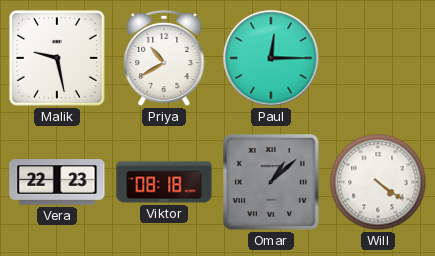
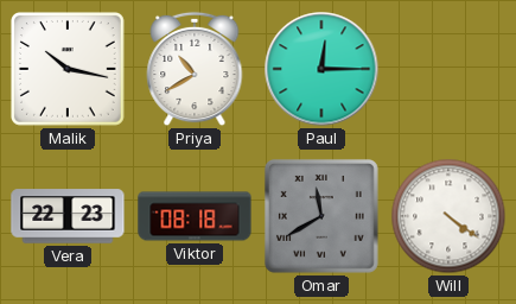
Malik: 9:28 -> 10:17
Omar: 1:08 -> 11:40
